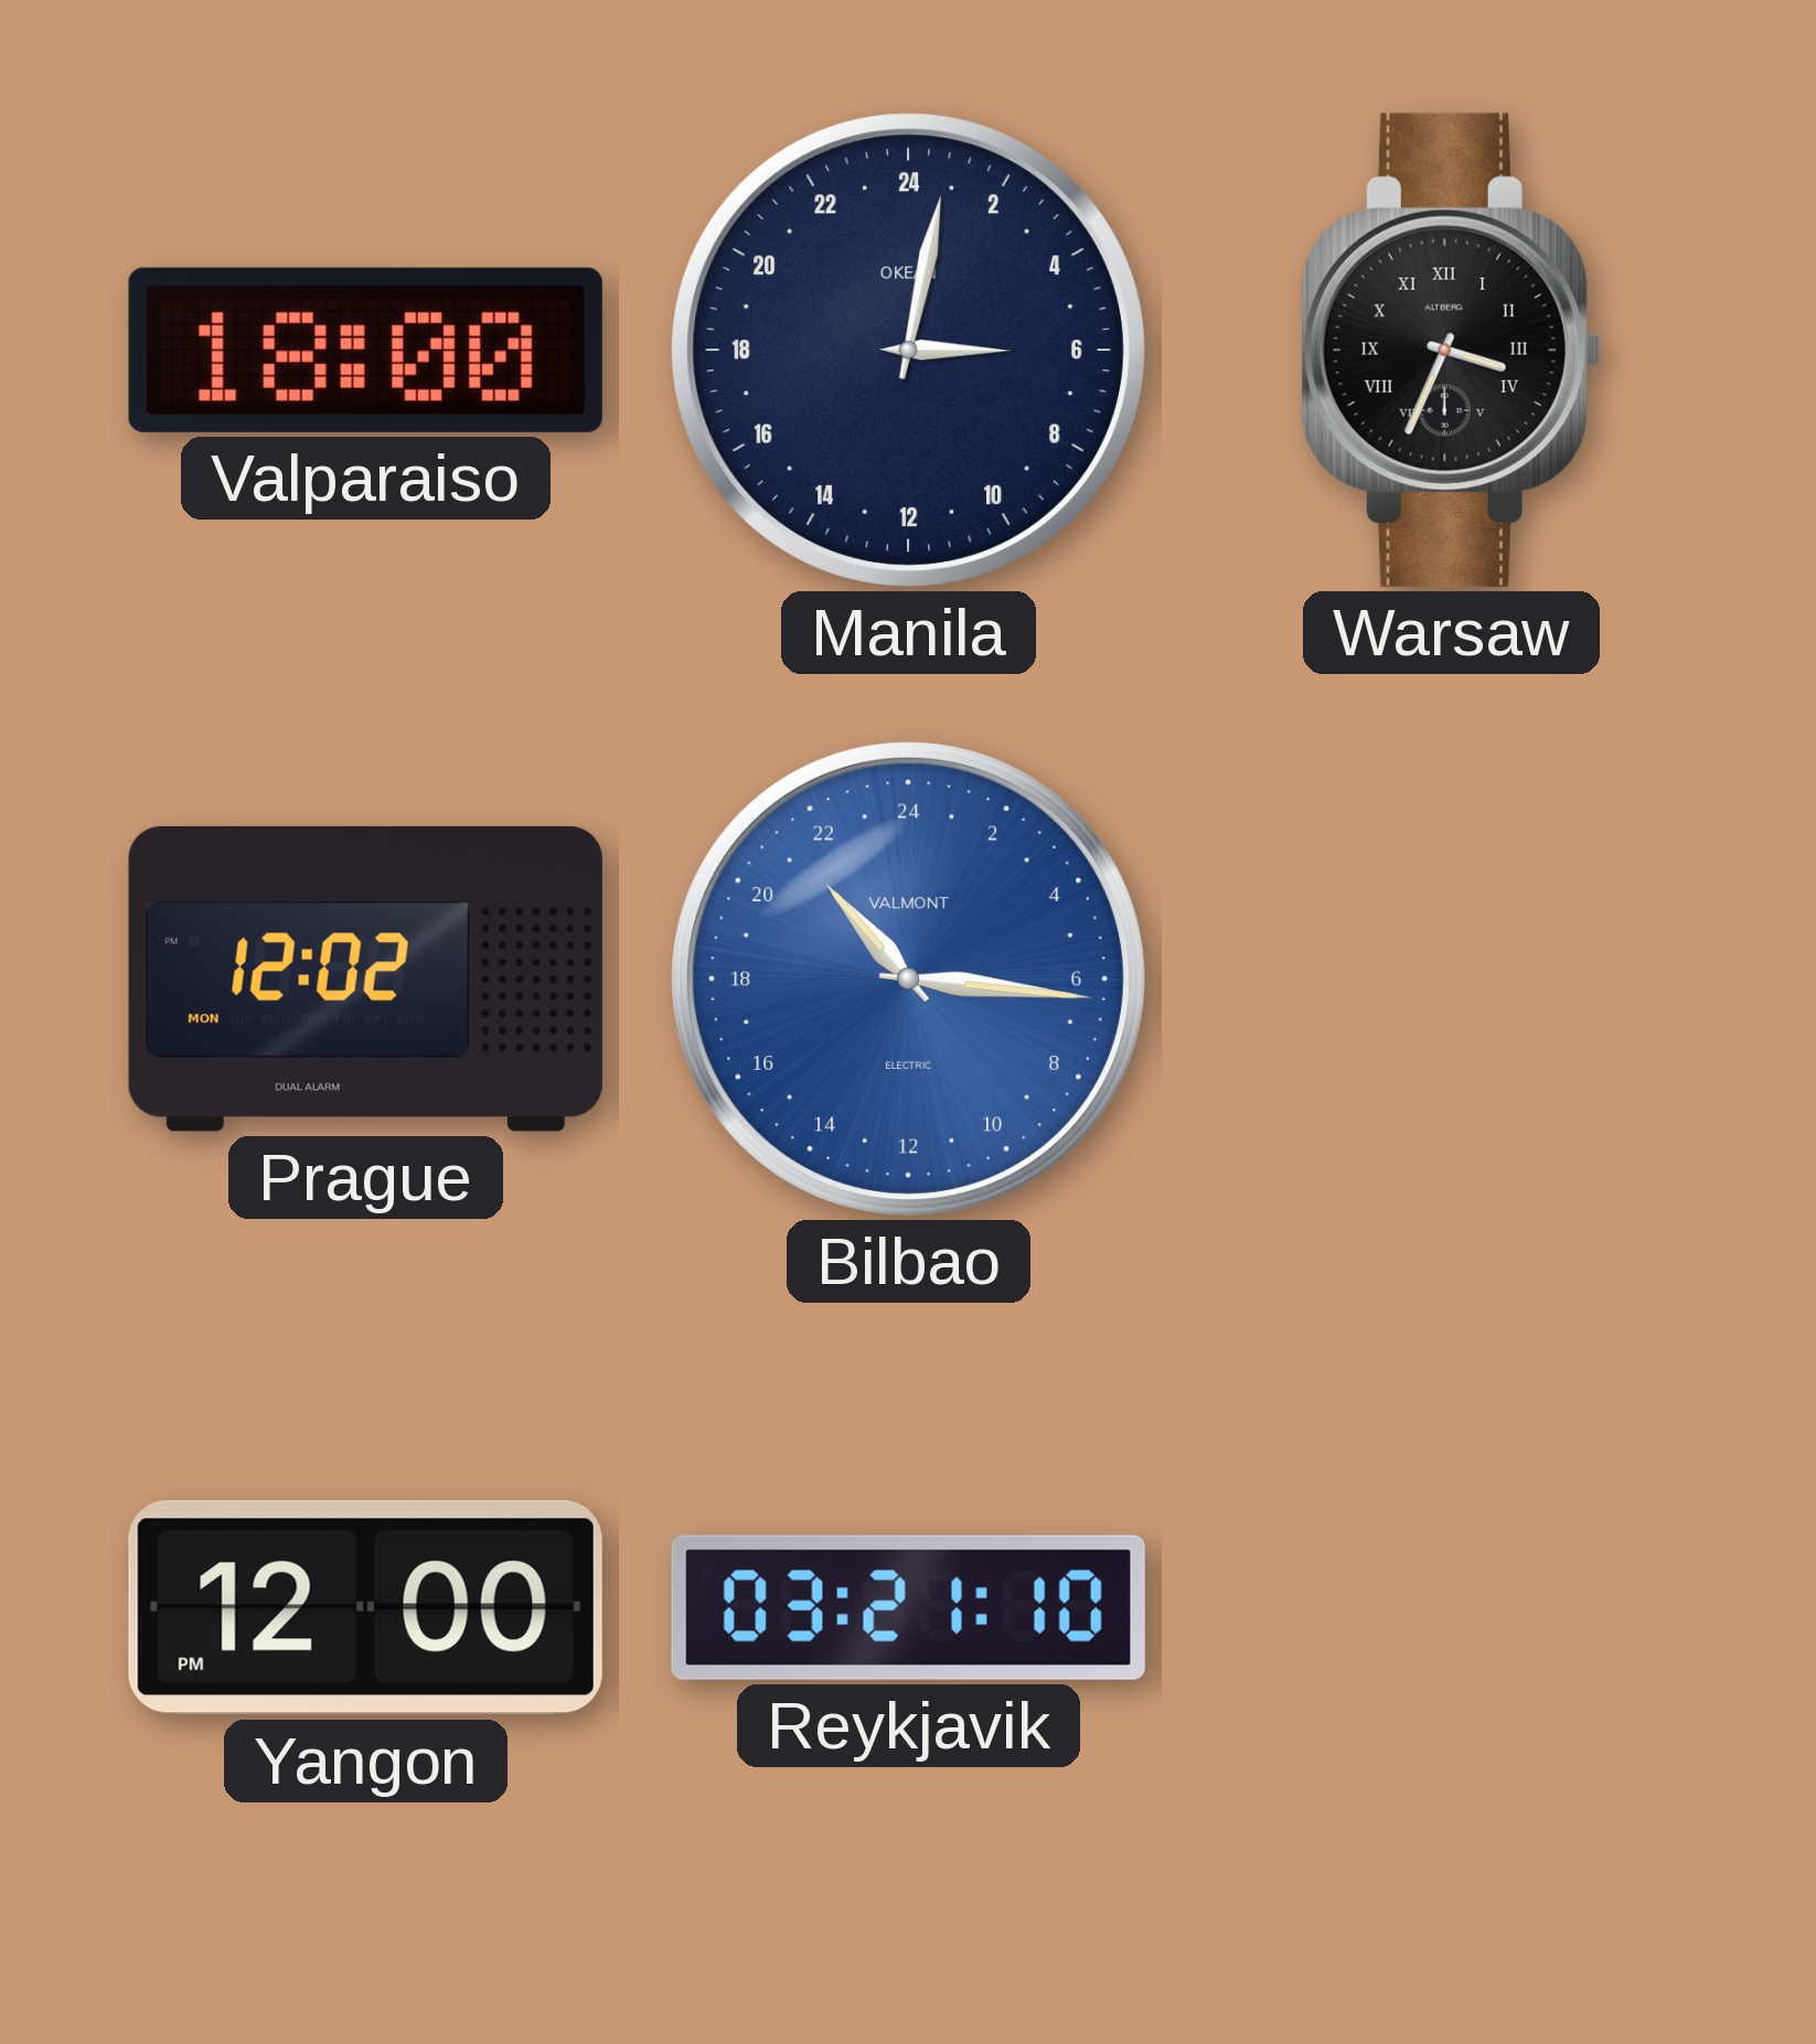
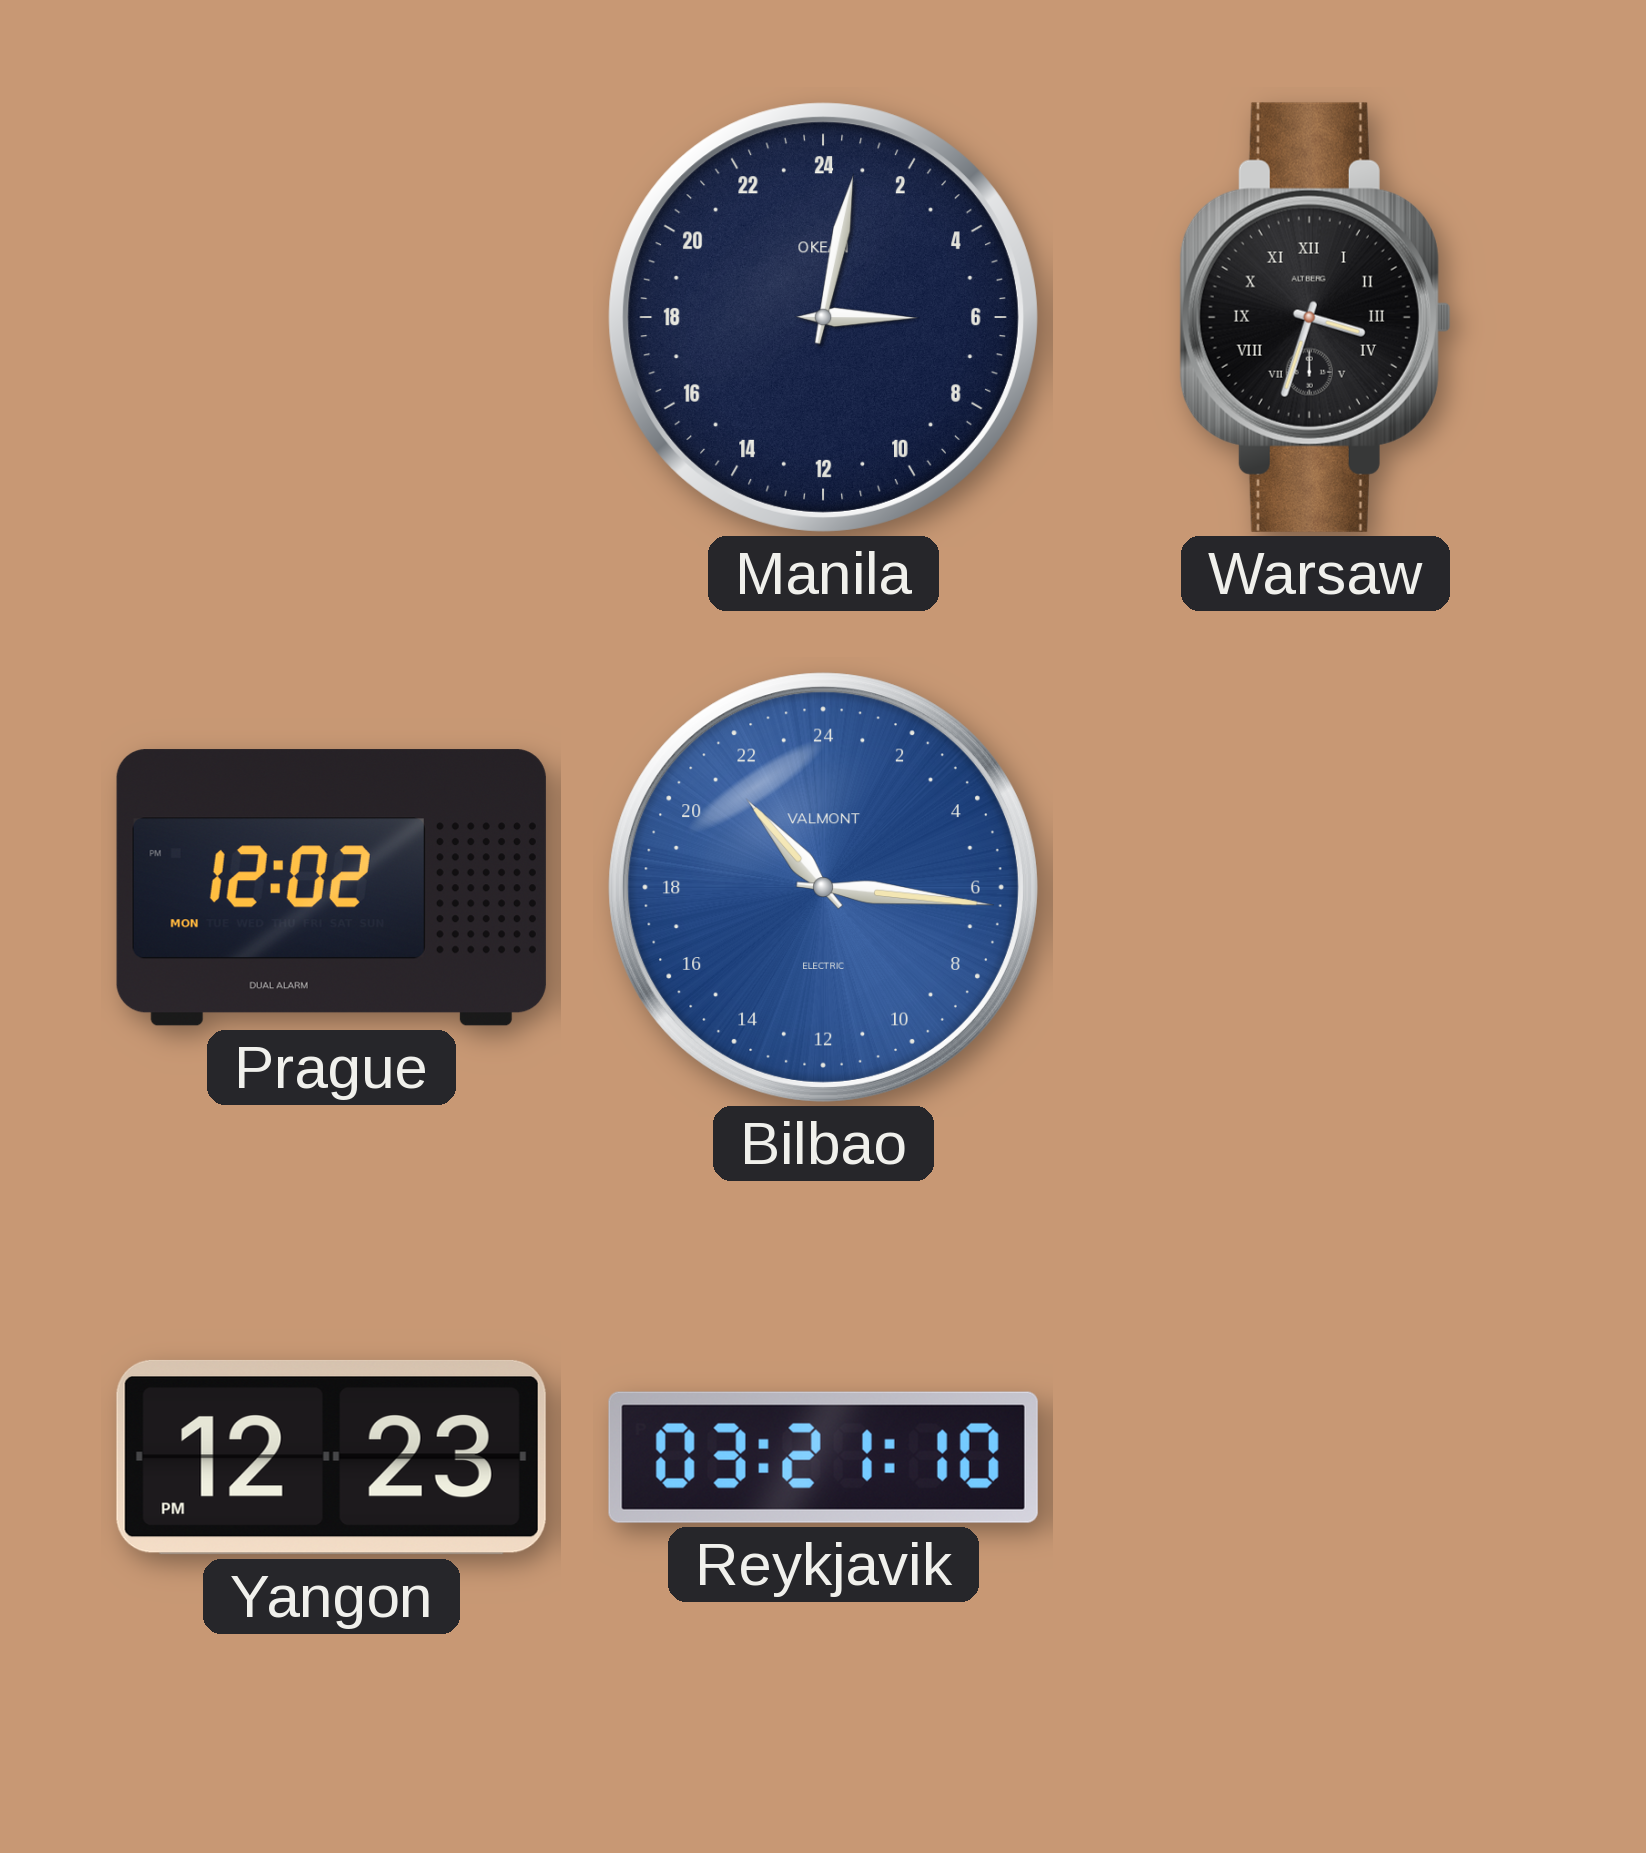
Valparaiso: 18:00 -> none
Warsaw: 3:34 -> 3:33
Yangon: 12:00 -> 12:23
